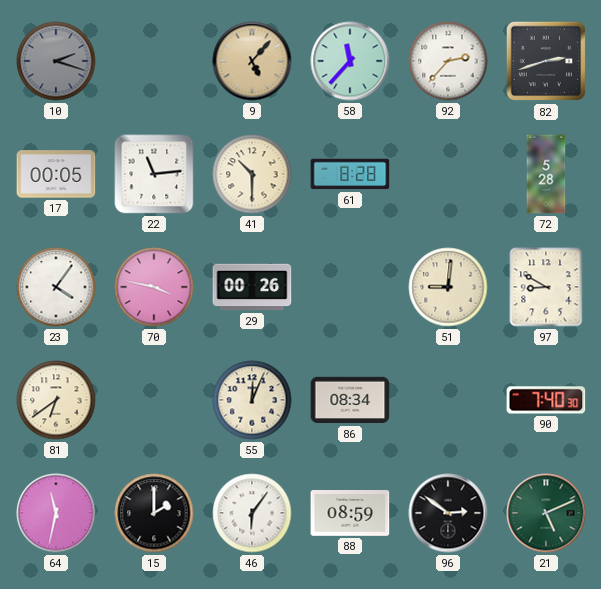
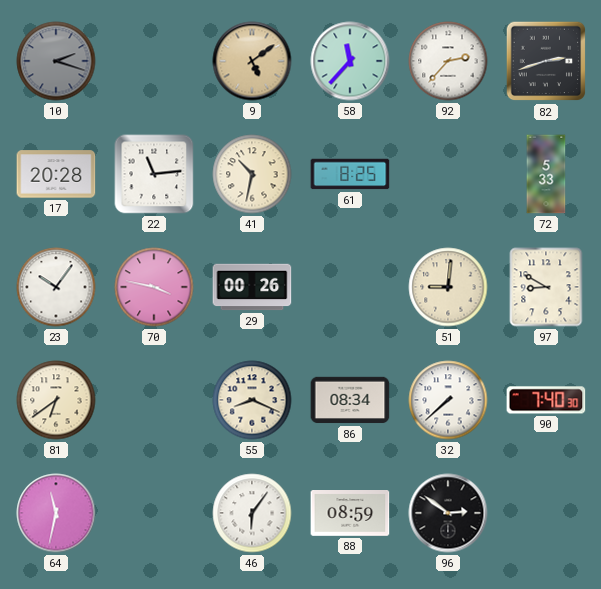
9: 5:07 -> 5:09
17: 00:05 -> 20:28
41: 10:30 -> 10:32
61: 8:28 -> 8:25
72: 5:28 -> 5:33
23: 4:06 -> 10:06
55: 12:04 -> 8:19
32: none -> 7:38
15: 2:00 -> none
21: 5:11 -> none
